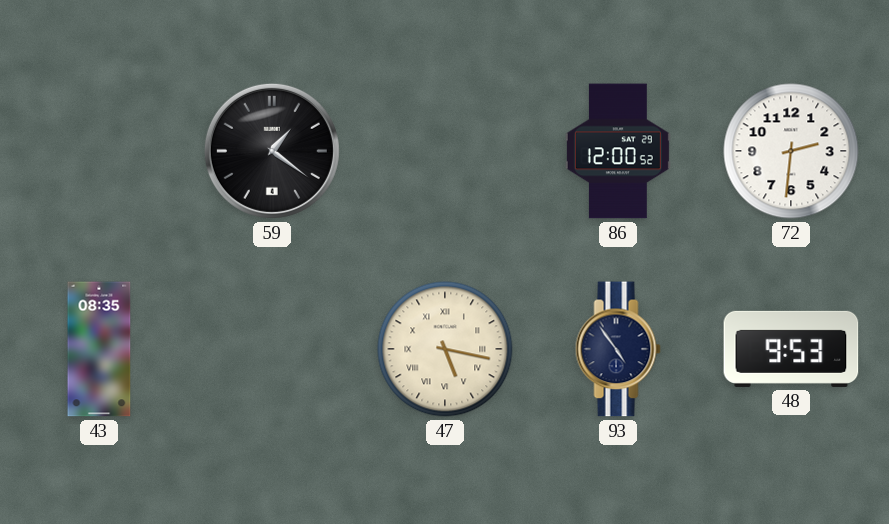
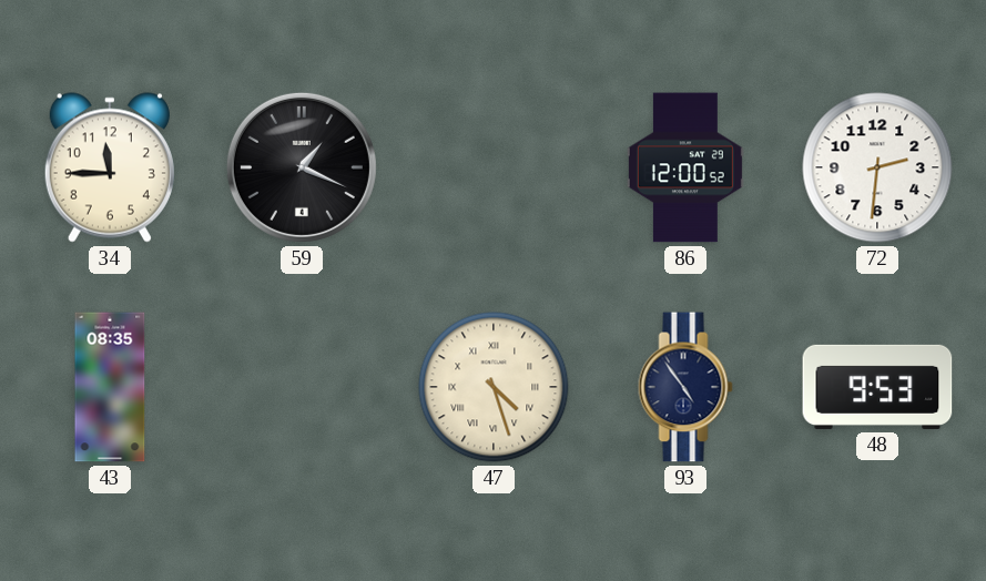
34: none -> 11:45
59: 1:21 -> 1:19
47: 5:17 -> 4:27
